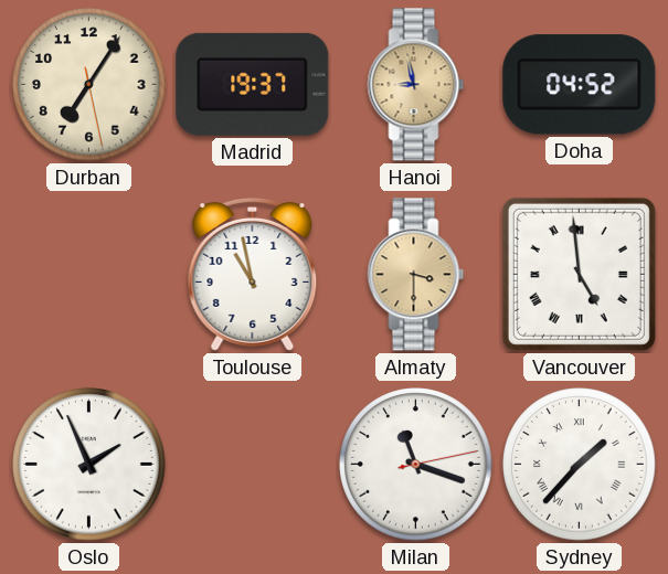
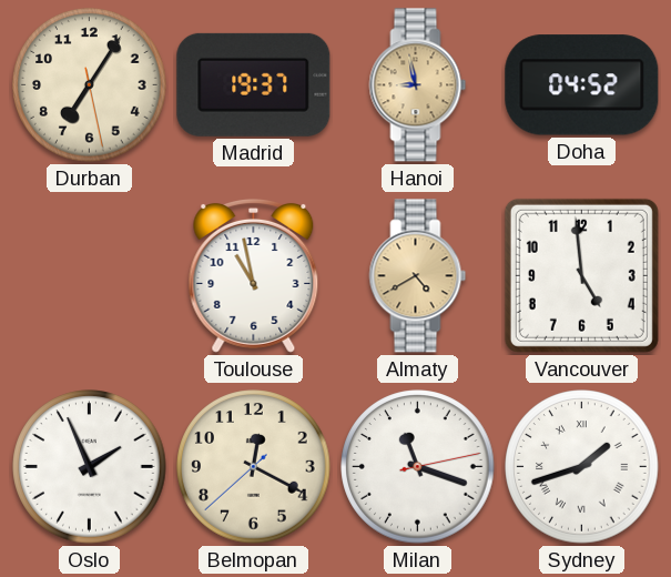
Almaty: 3:30 -> 4:40
Vancouver numerals: Roman -> Arabic
Belmopan: none -> 12:19
Sydney: 1:37 -> 1:42
